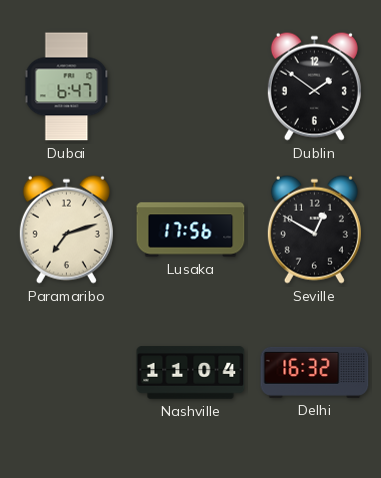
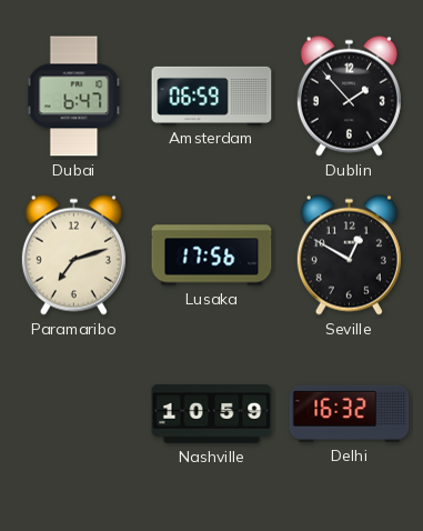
Amsterdam: none -> 06:59
Dublin: 1:51 -> 1:53
Nashville: 11:04 -> 10:59
